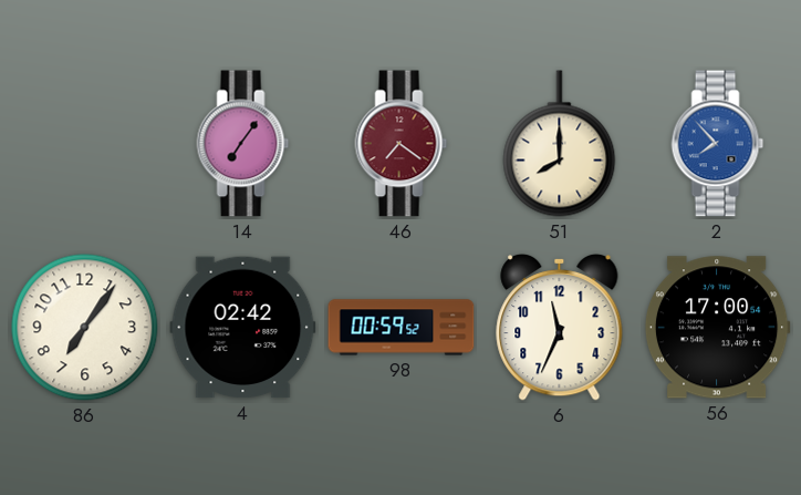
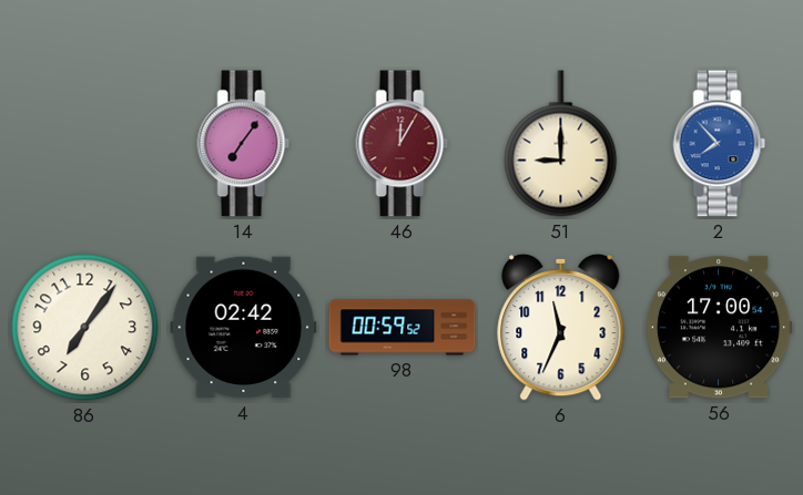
46: 7:21 -> 12:05
51: 8:00 -> 9:00
